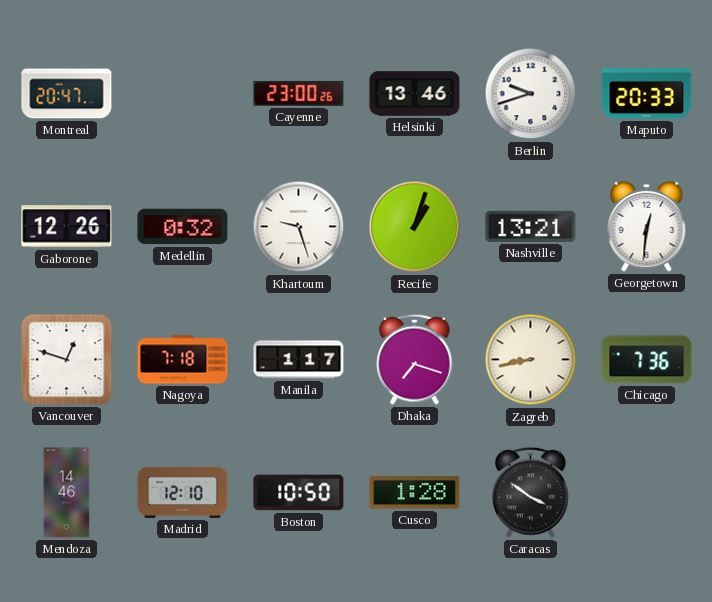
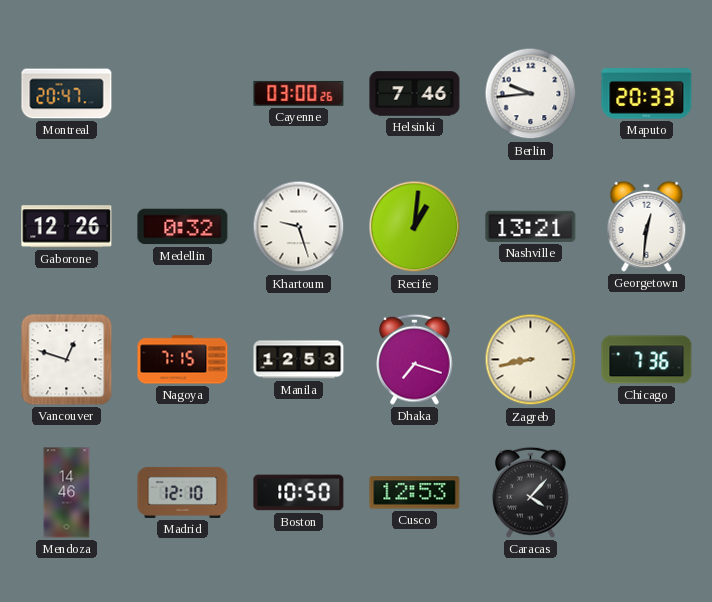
Cayenne: 23:00 -> 03:00
Helsinki: 13:46 -> 7:46
Berlin: 9:42 -> 9:44
Recife: 1:03 -> 1:01
Nagoya: 7:18 -> 7:15
Manila: 1:17 -> 12:53
Cusco: 1:28 -> 12:53
Caracas: 3:51 -> 4:07
